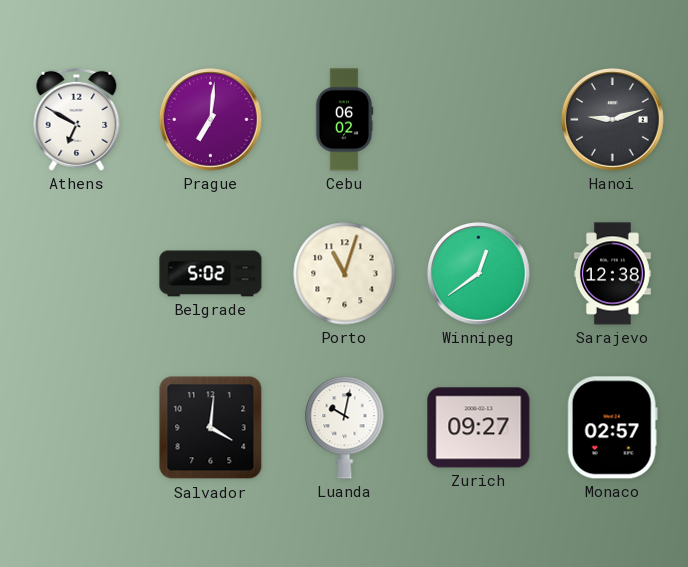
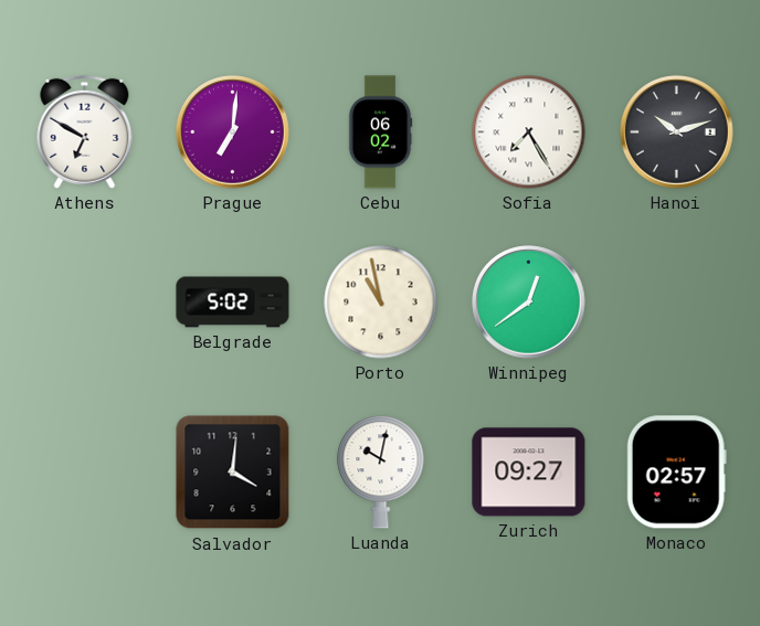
Sofia: none -> 7:25
Hanoi: 9:12 -> 10:12
Porto: 11:03 -> 10:58
Sarajevo: 12:38 -> none
